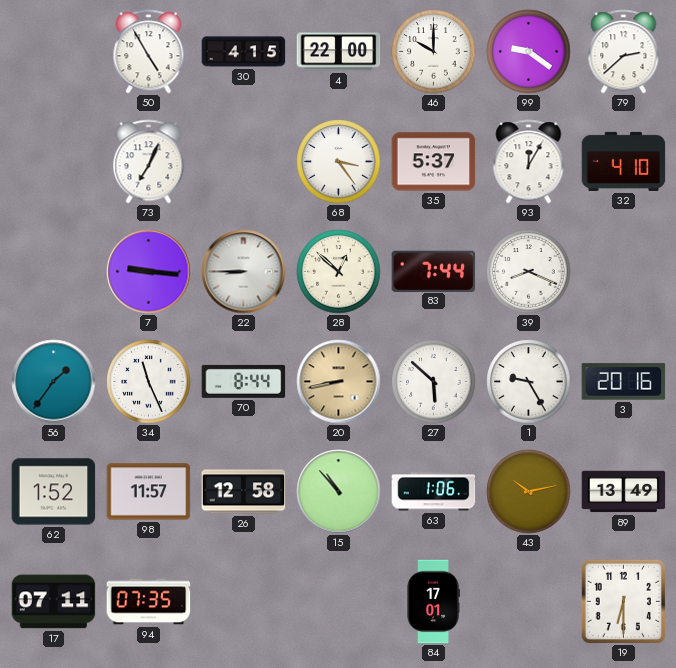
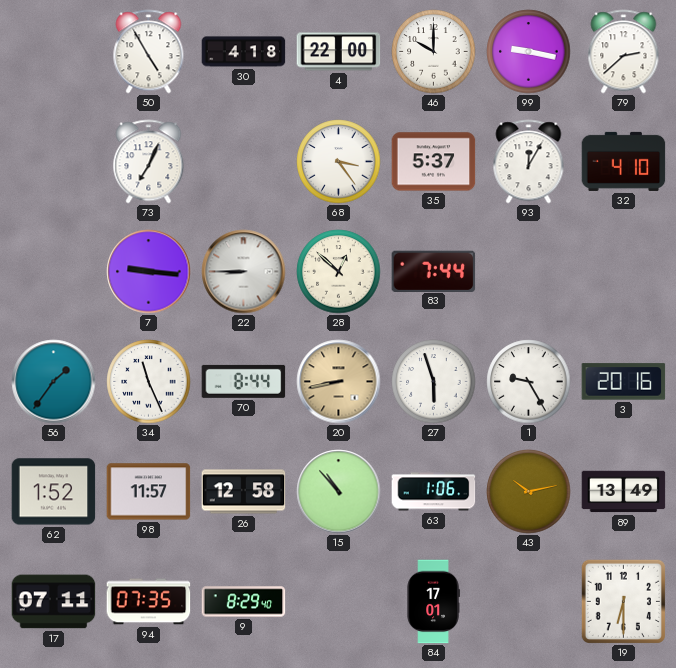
30: 4:15 -> 4:18
99: 9:21 -> 9:17
39: 8:19 -> none
27: 5:52 -> 5:57
9: none -> 8:29
